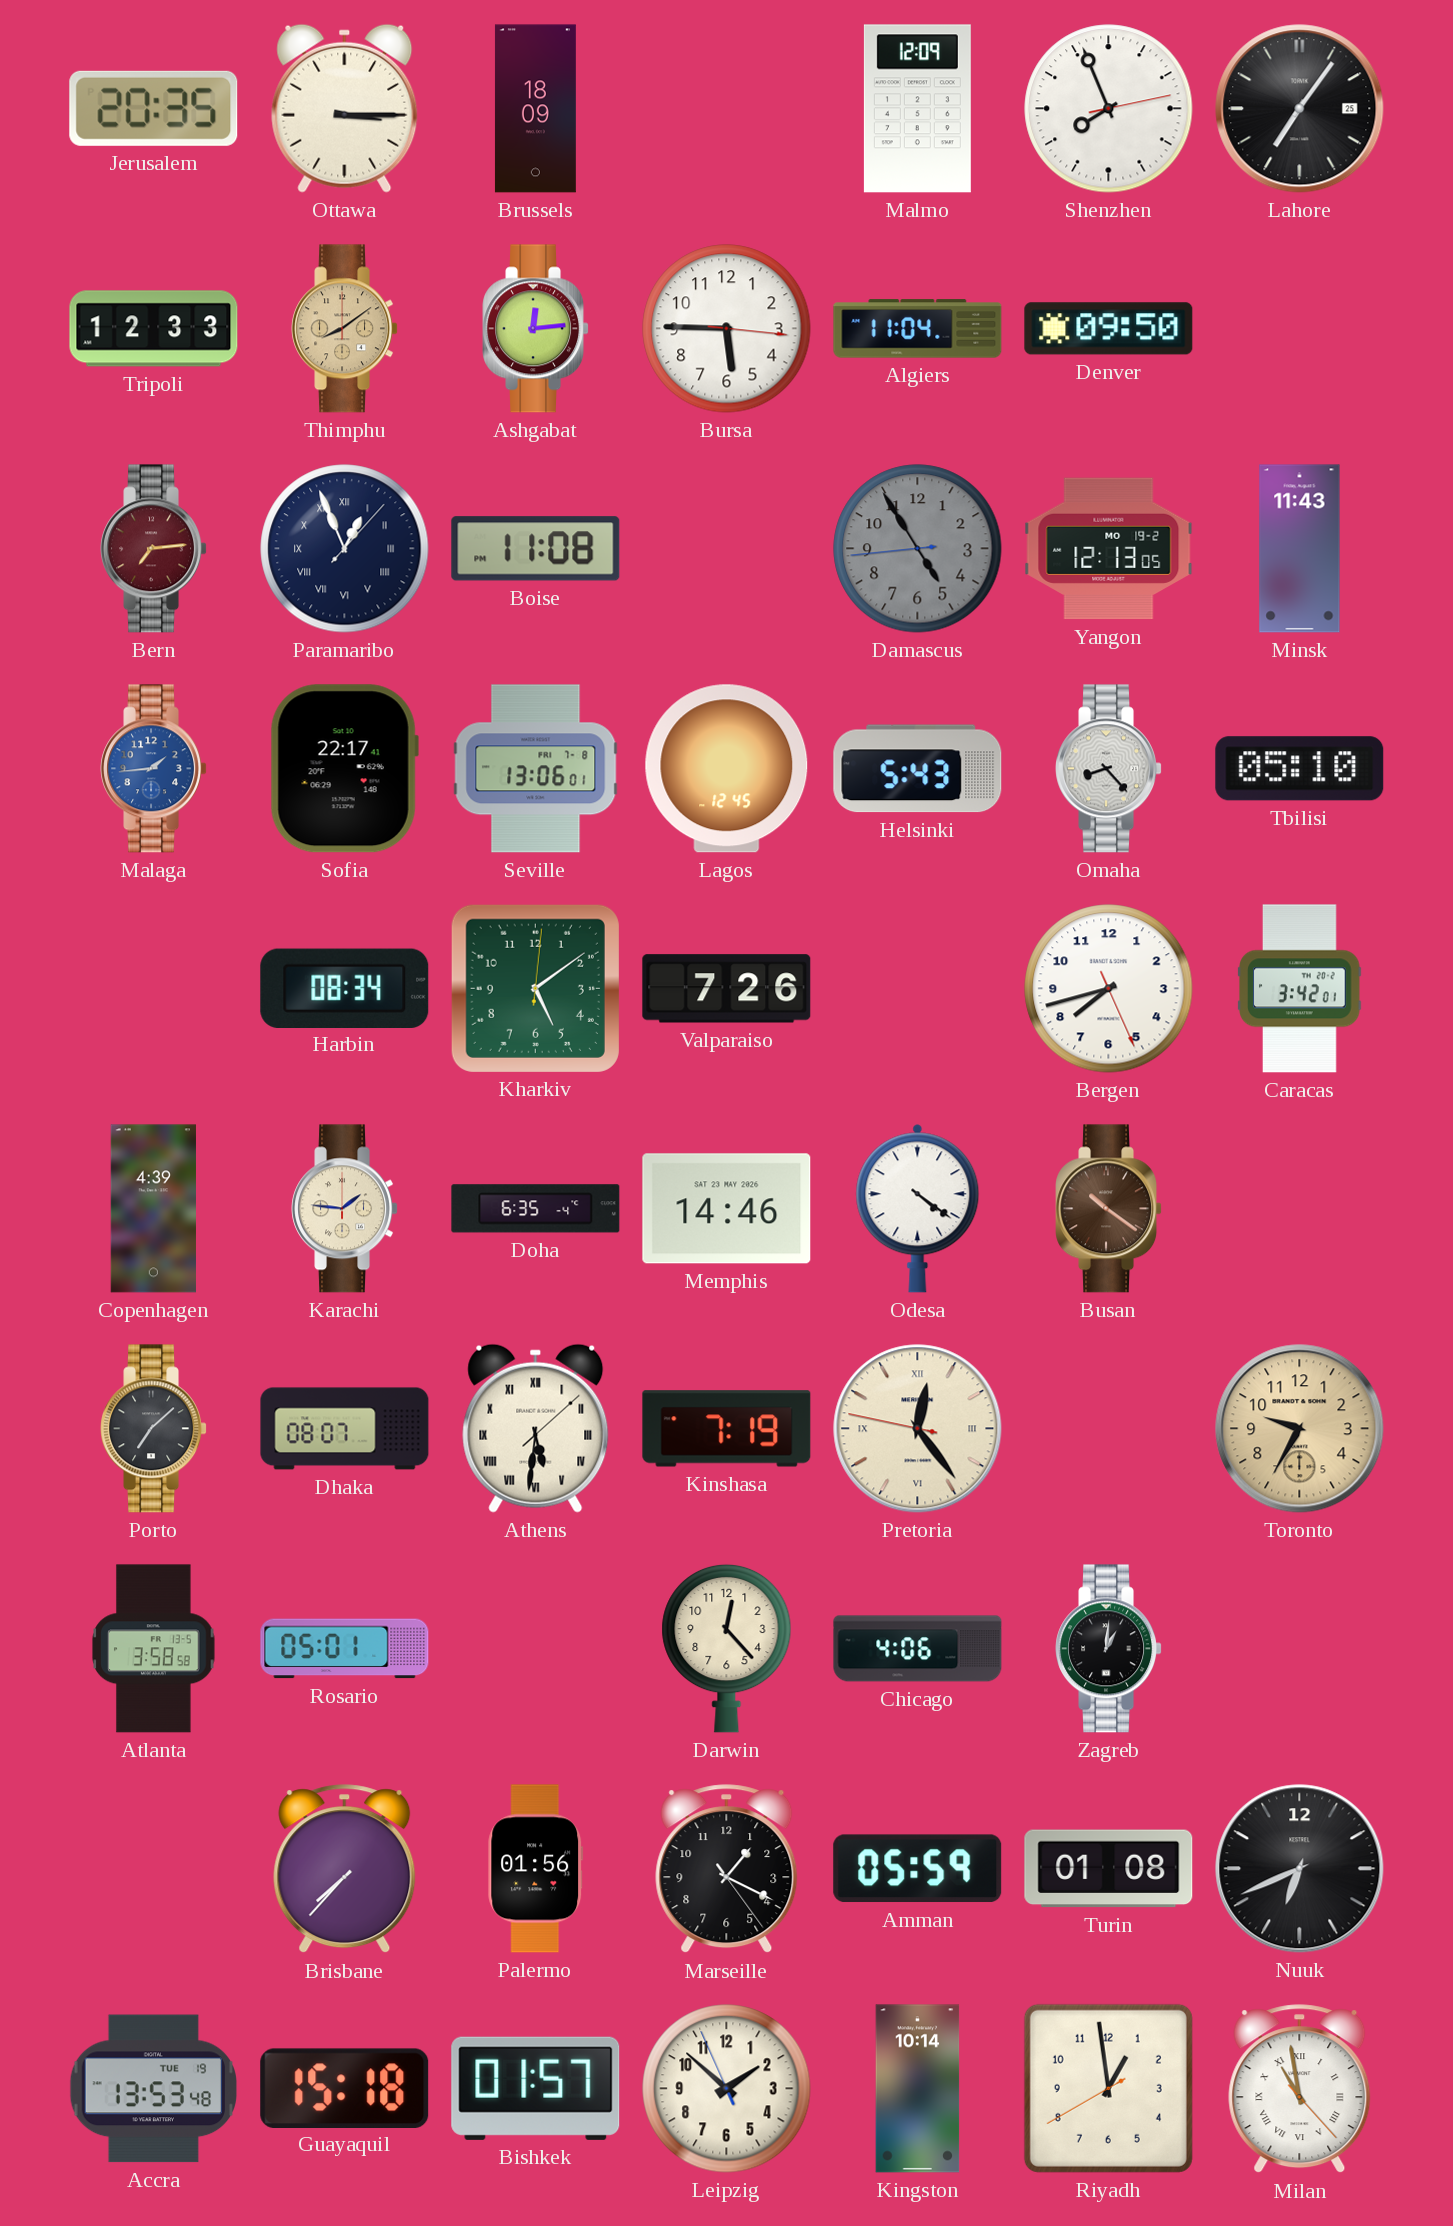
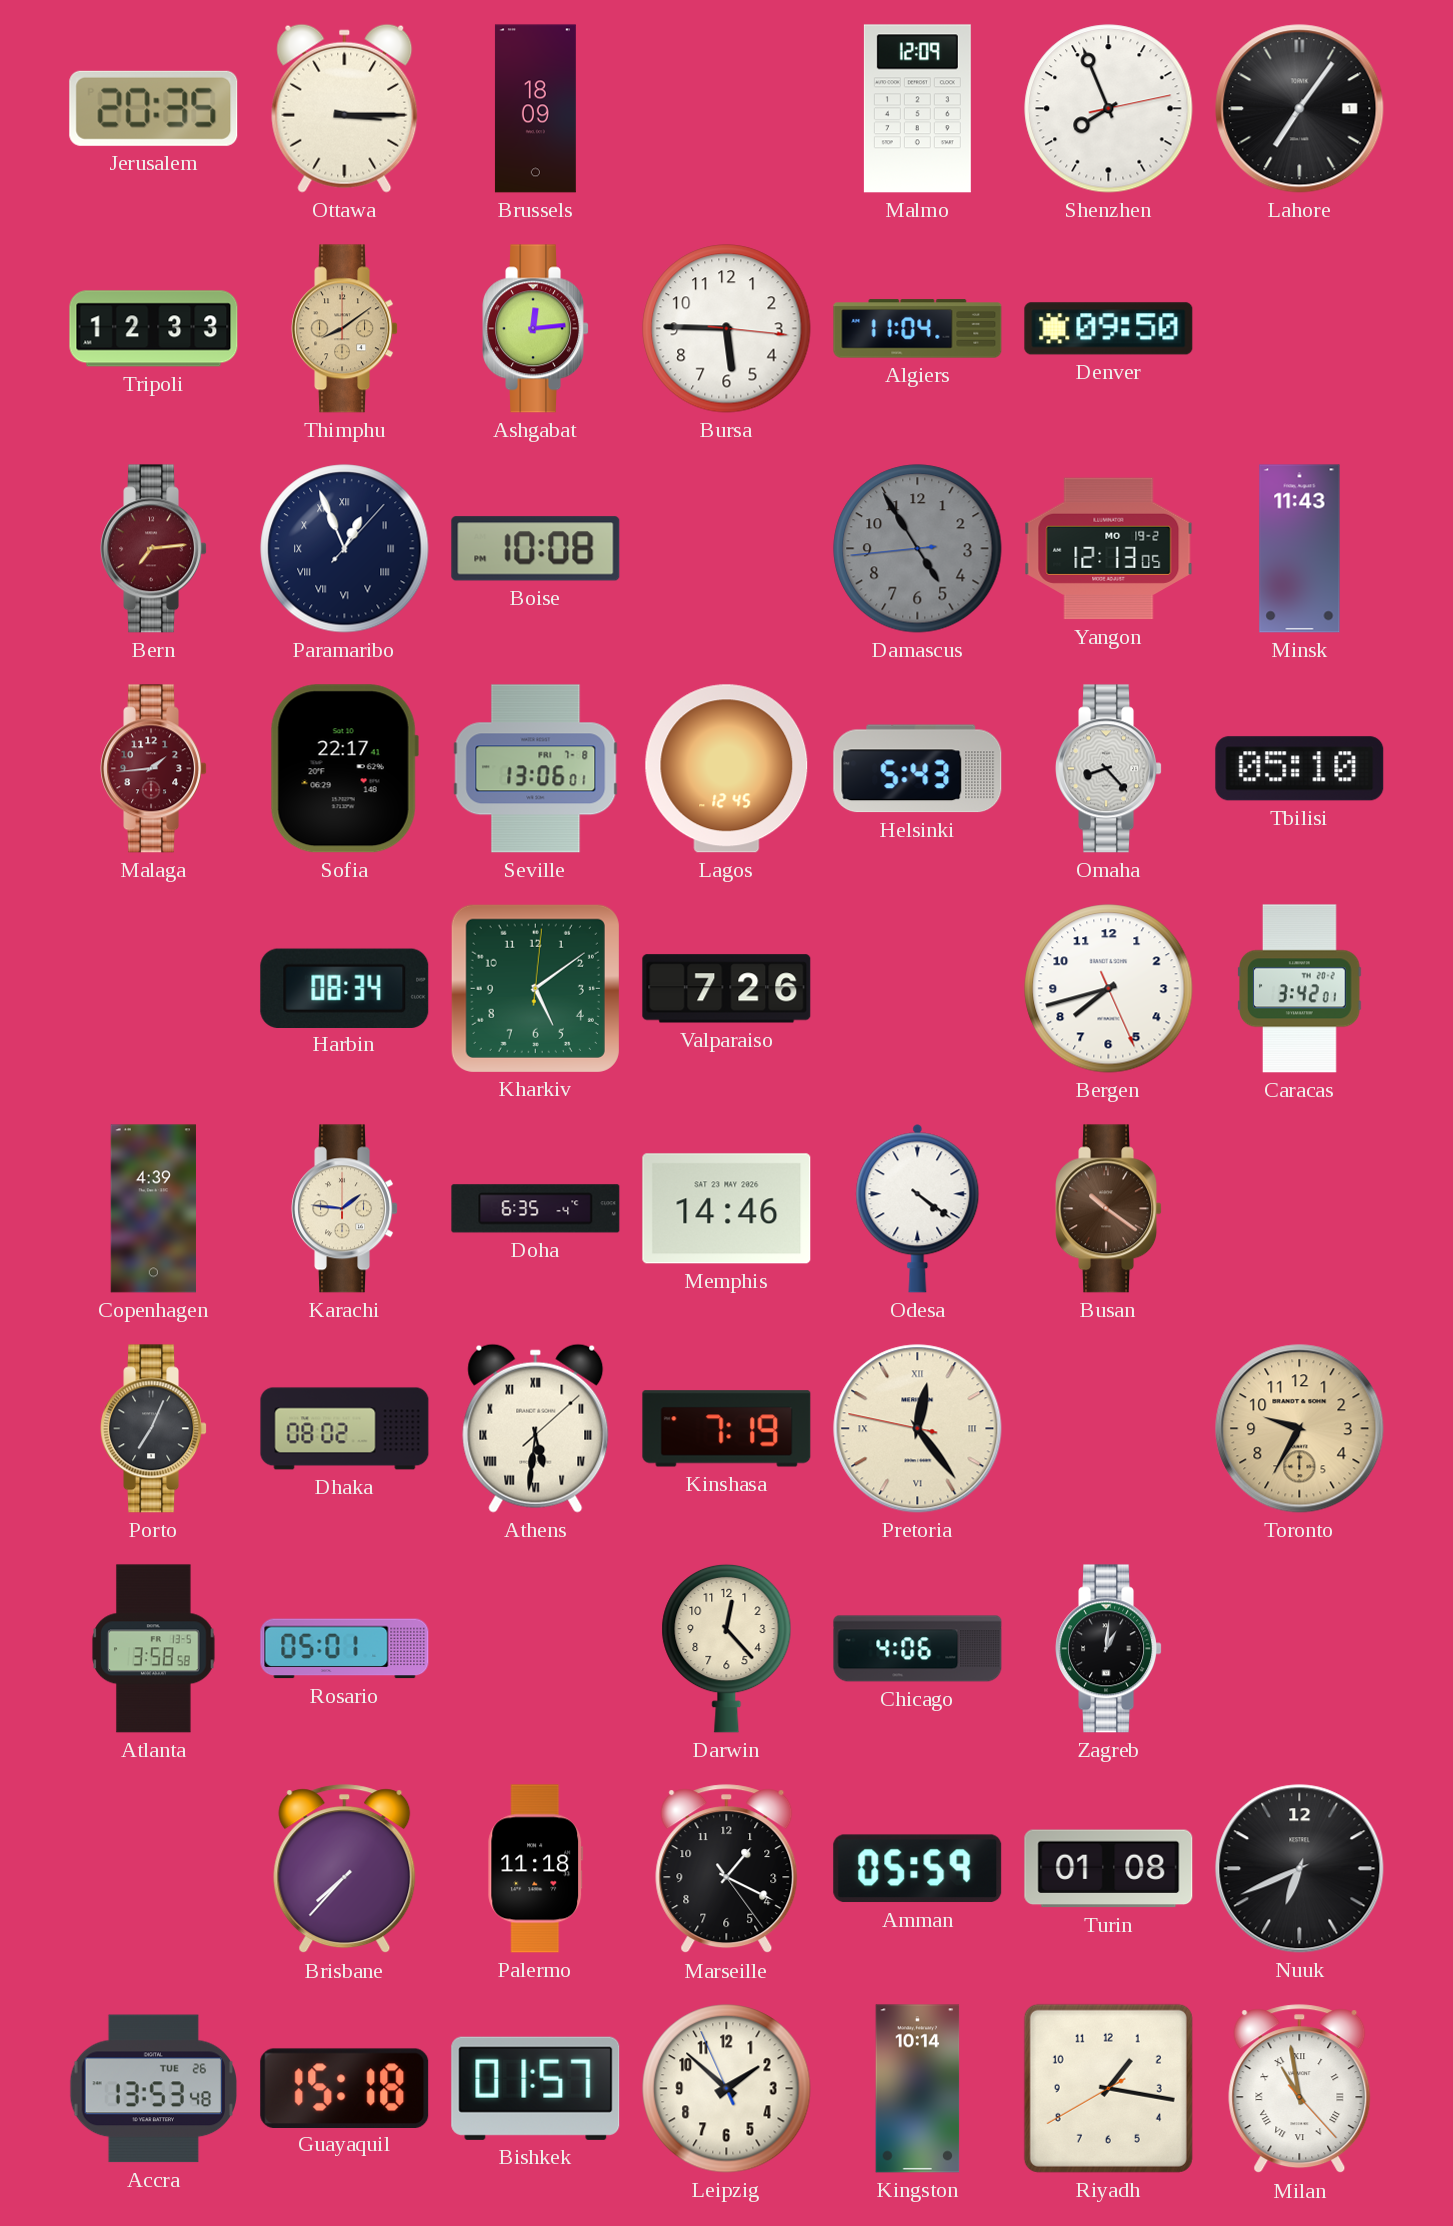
Lahore date: 25 -> 1
Boise: 11:08 -> 10:08
Malaga dial: blue -> burgundy
Porto: 7:08 -> 7:04
Dhaka: 08:07 -> 08:02
Palermo: 01:56 -> 11:18
Accra date: TUE 19 -> TUE 26
Riyadh: 12:58 -> 1:16
